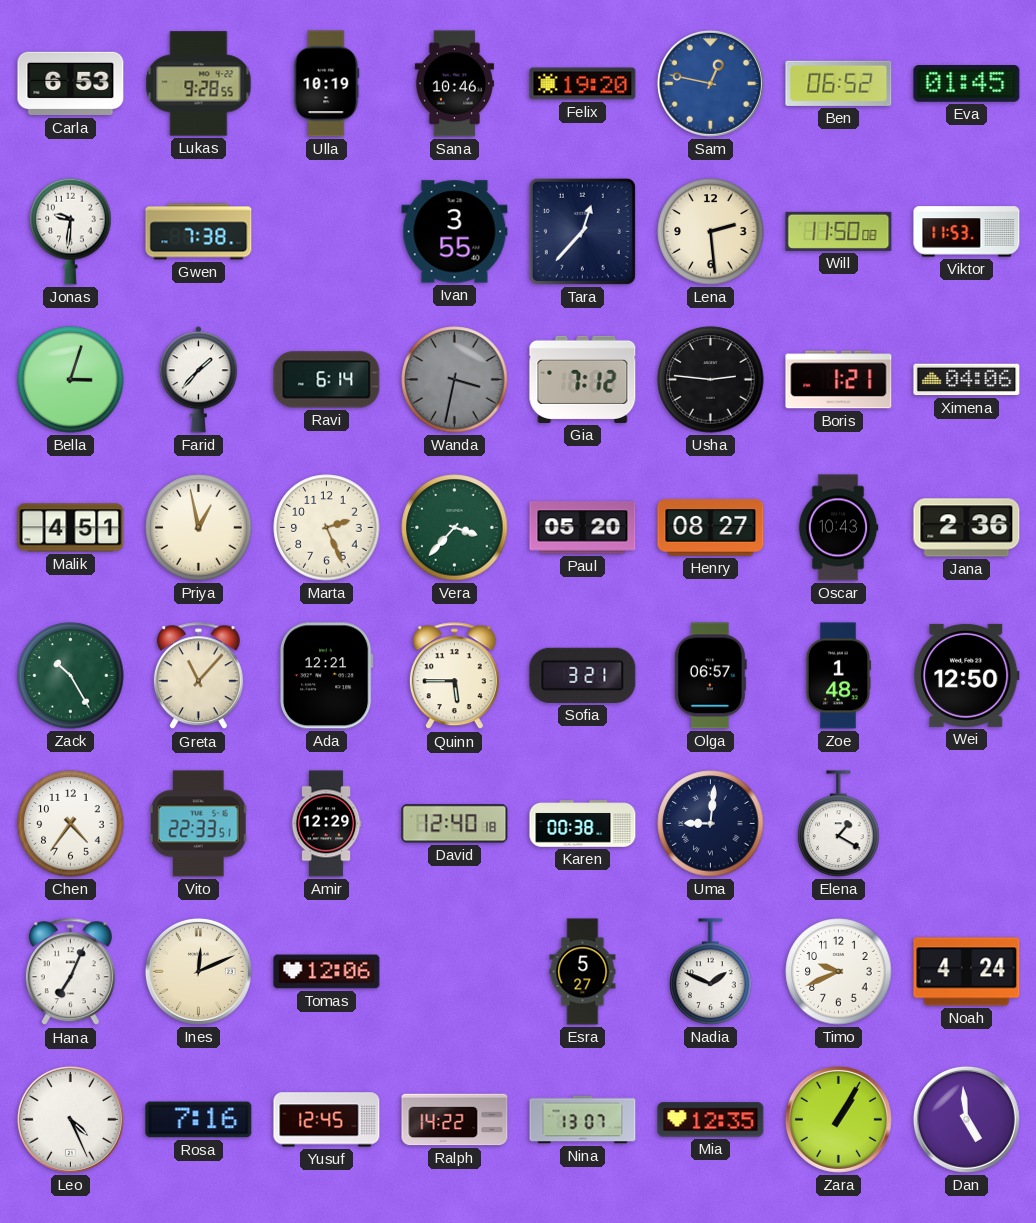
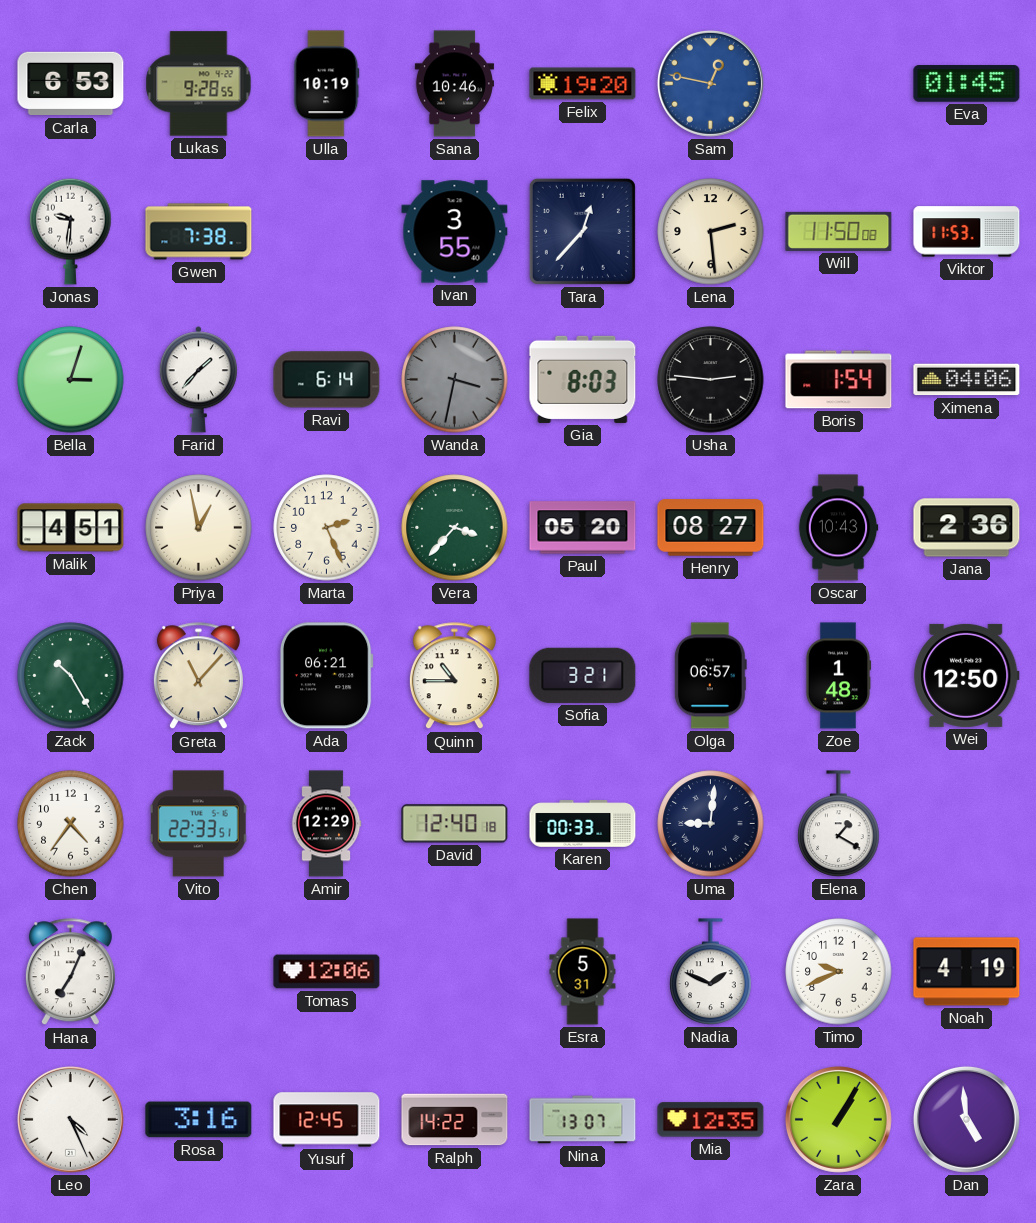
Ben: 06:52 -> none
Gia: 7:12 -> 8:03
Boris: 1:21 -> 1:54
Ada: 12:21 -> 06:21
Quinn: 5:45 -> 10:45
Karen: 00:38 -> 00:33
Ines: 12:11 -> none
Esra: 5:27 -> 5:31
Noah: 4:24 -> 4:19
Rosa: 7:16 -> 3:16
